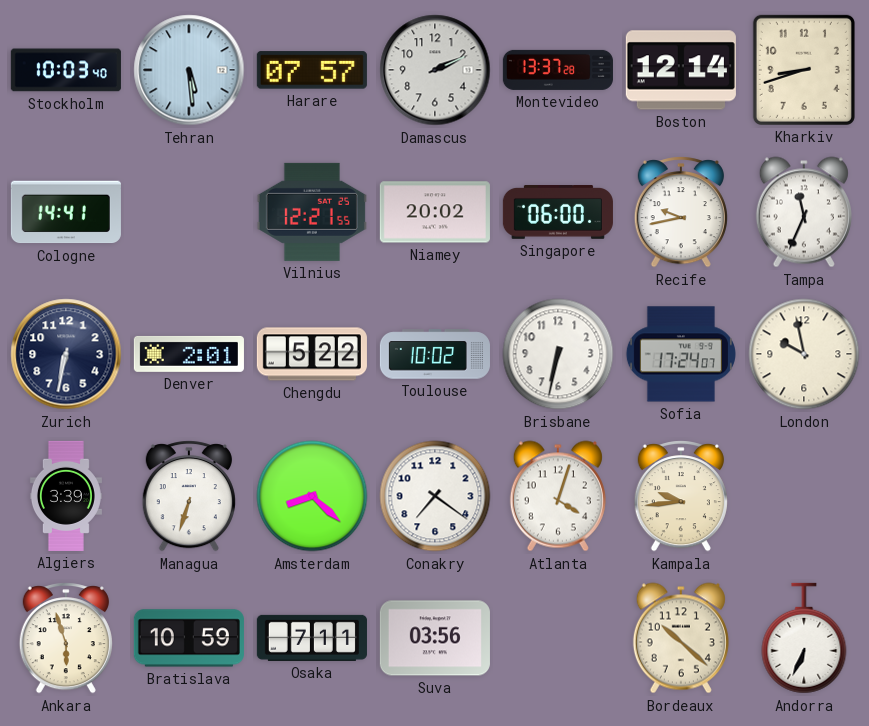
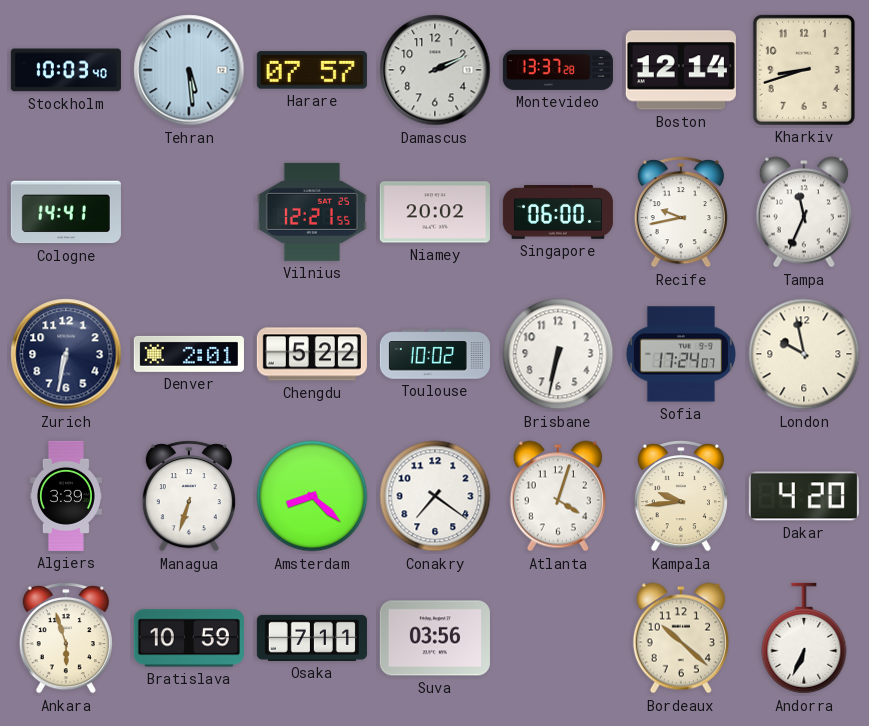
Dakar: none -> 4:20
